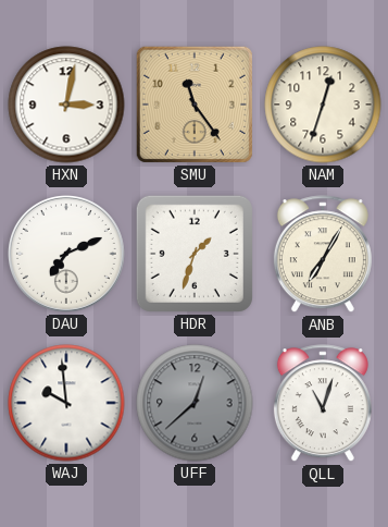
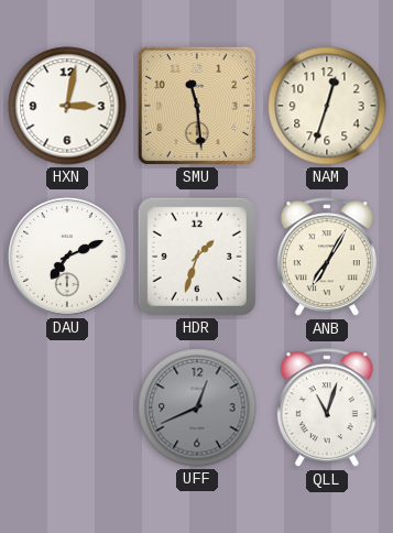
SMU: 11:24 -> 11:29
WAJ: 9:59 -> none
UFF: 12:38 -> 12:41
